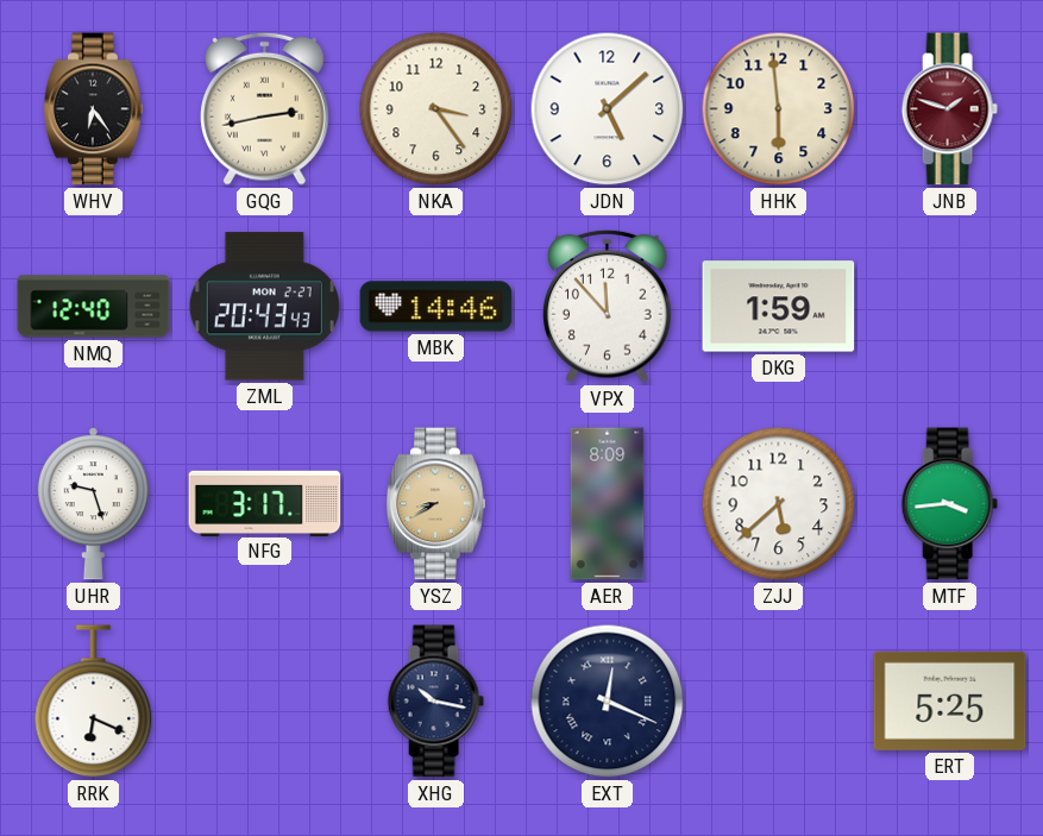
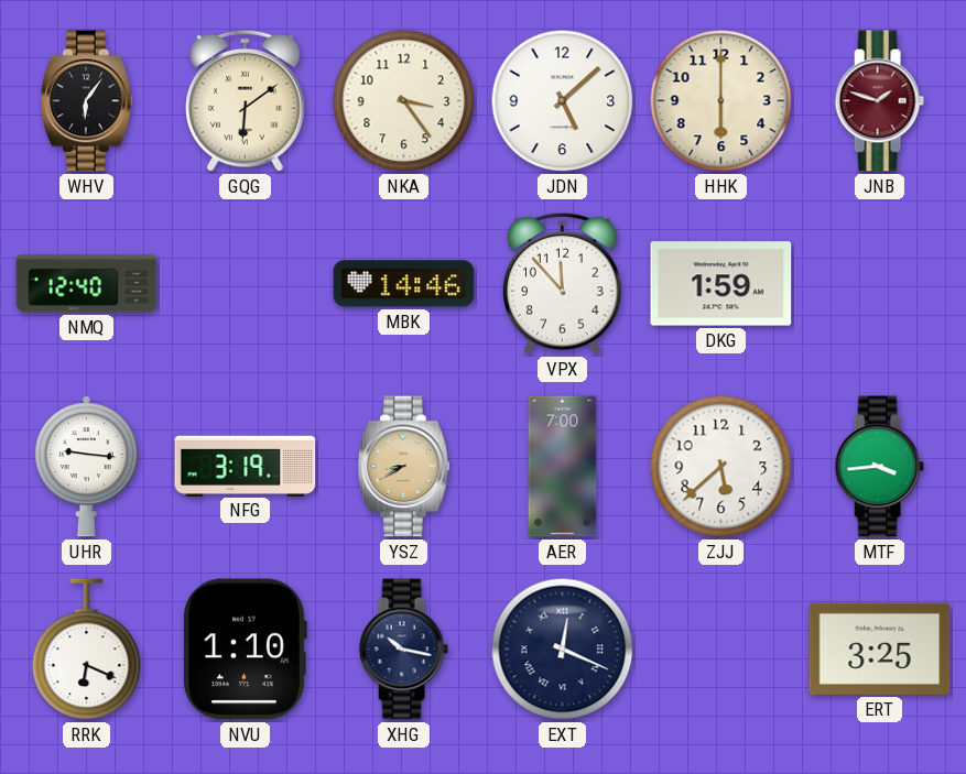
WHV: 6:24 -> 6:06
GQG: 2:43 -> 6:09
HHK: 5:59 -> 6:00
ZML: 20:43 -> none
UHR: 9:27 -> 9:16
NFG: 3:17 -> 3:19
AER: 8:09 -> 7:00
NVU: none -> 1:10
ERT: 5:25 -> 3:25
